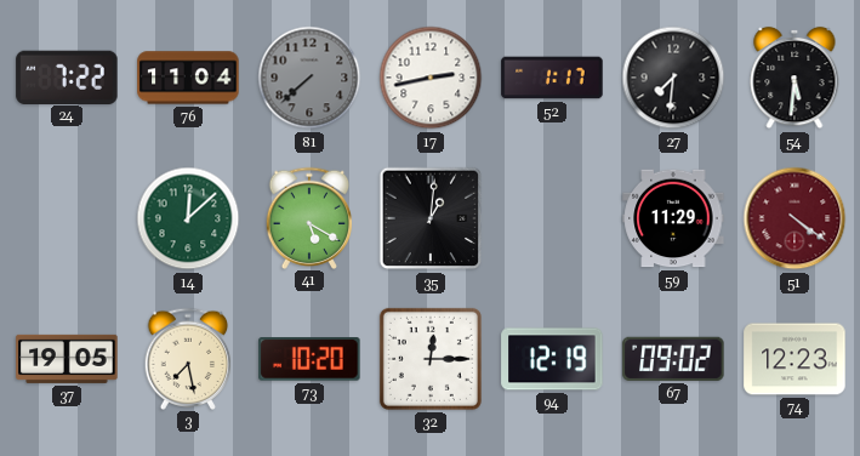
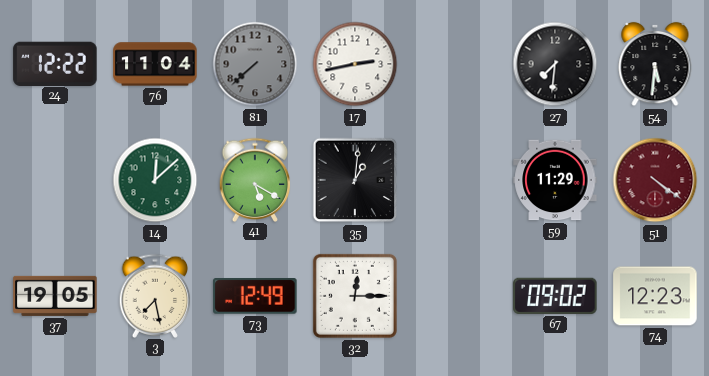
24: 7:22 -> 12:22
52: 1:17 -> none
73: 10:20 -> 12:49
94: 12:19 -> none
